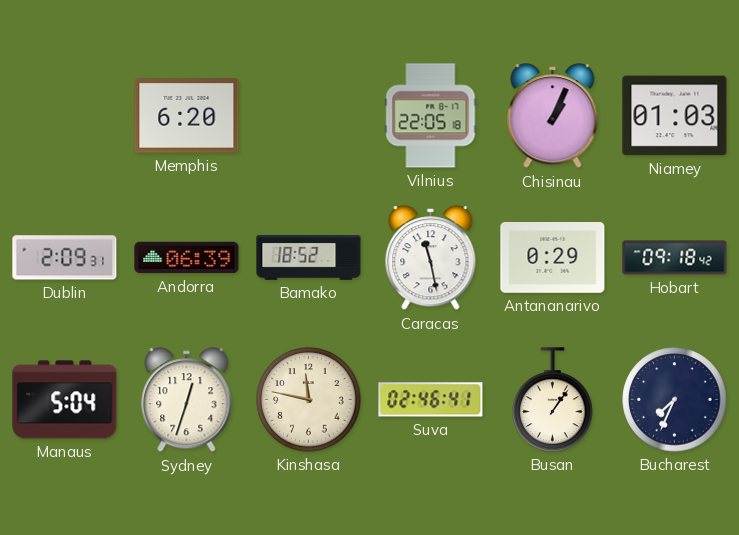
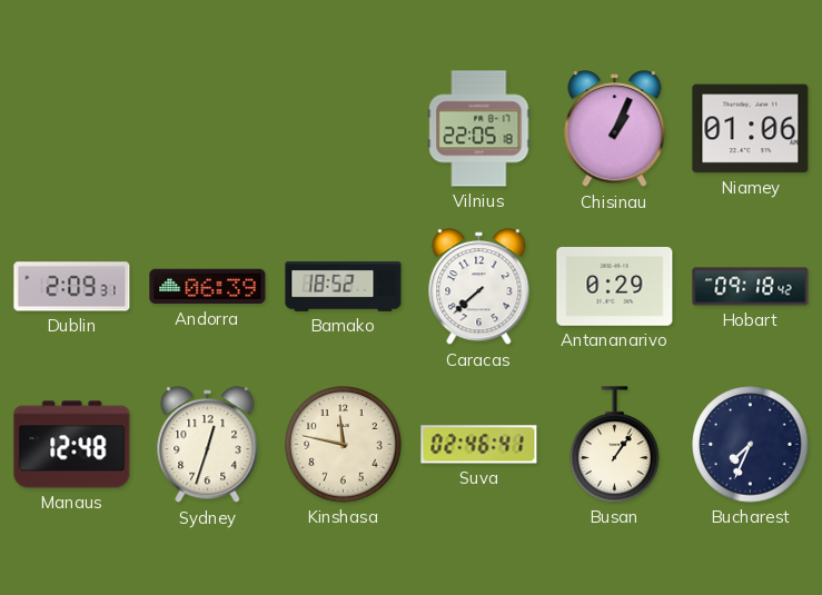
Memphis: 6:20 -> none
Niamey: 01:03 -> 01:06
Caracas: 11:28 -> 7:38
Manaus: 5:04 -> 12:48
